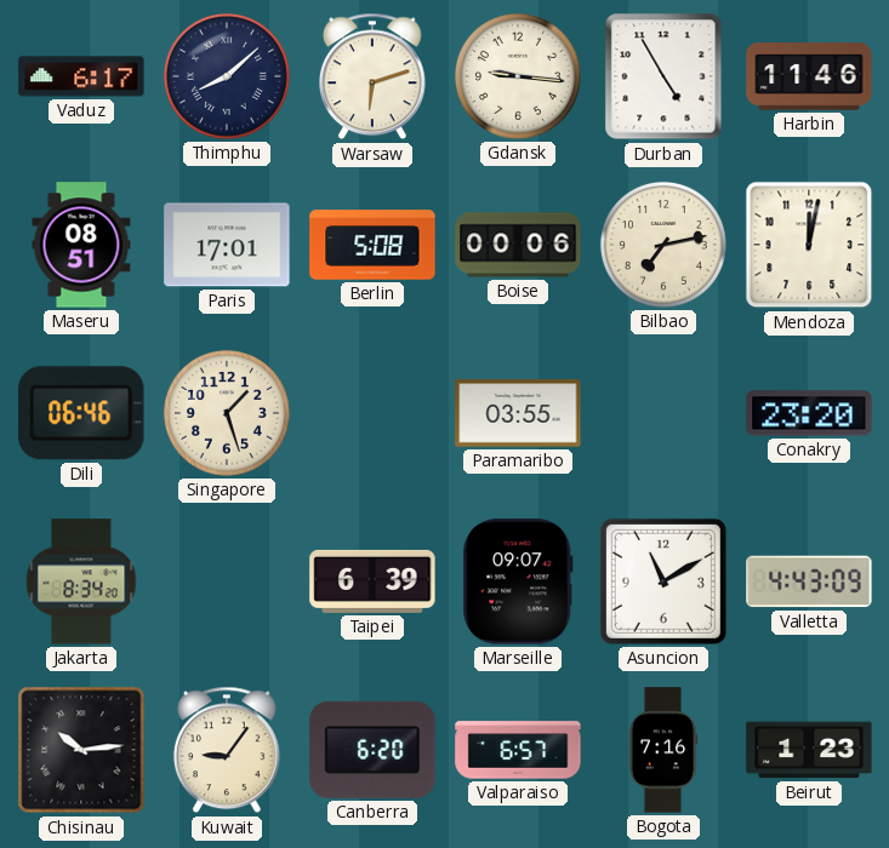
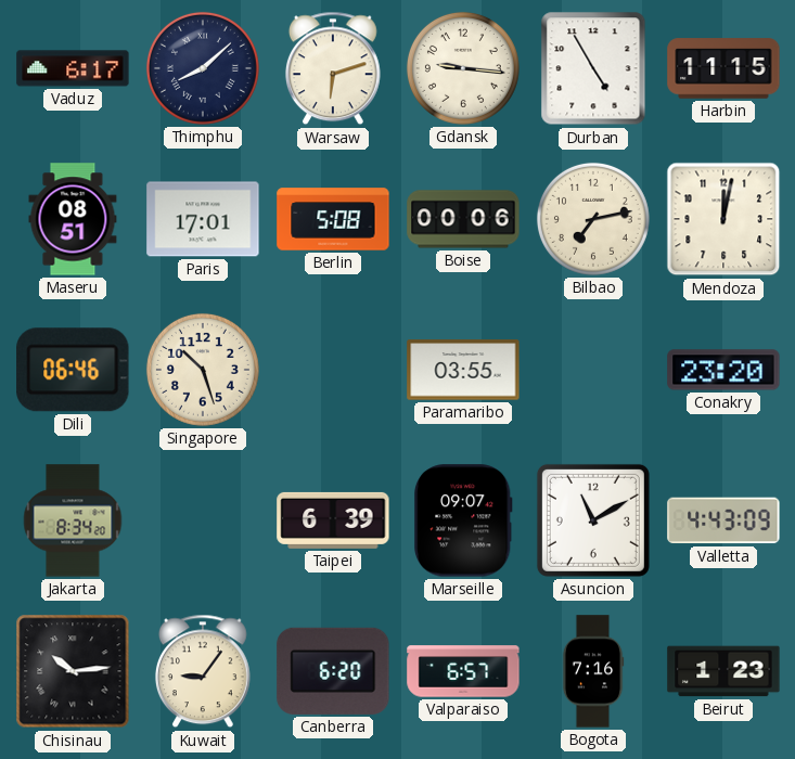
Harbin: 11:46 -> 11:15
Singapore: 1:27 -> 10:27
